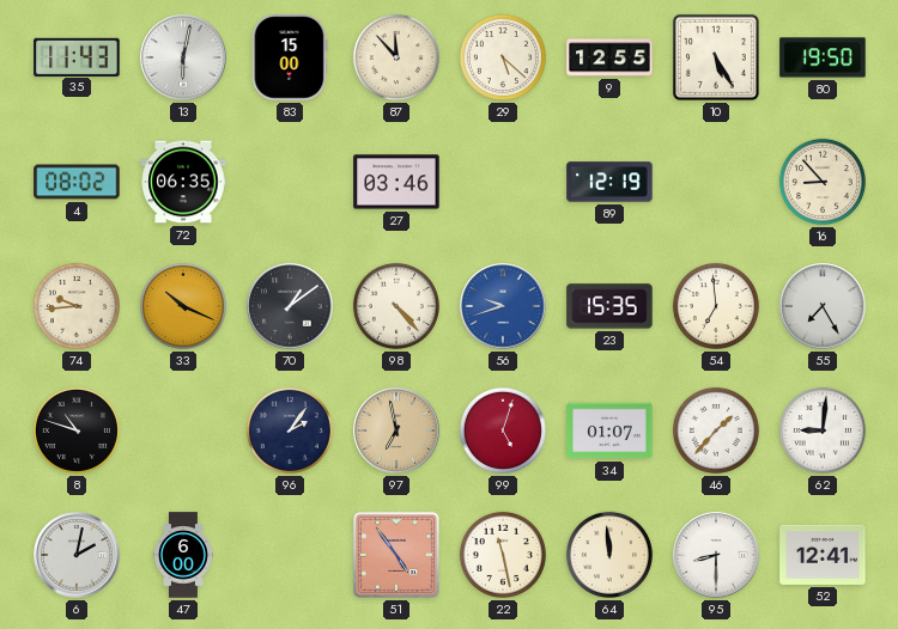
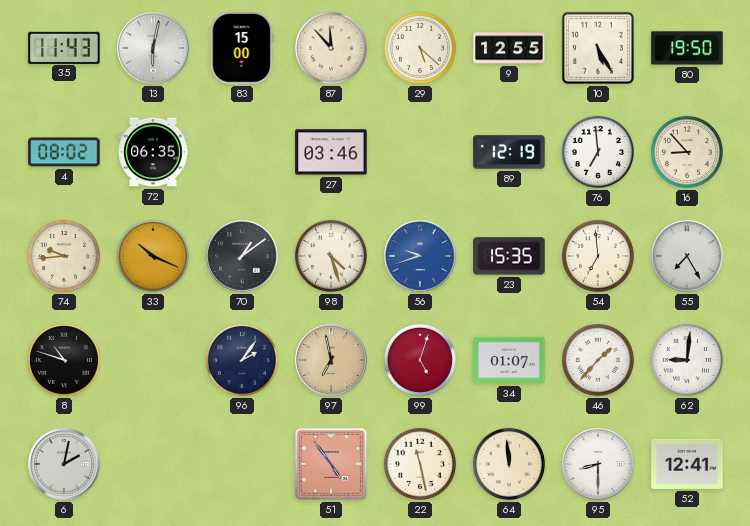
76: none -> 6:59
98: 4:23 -> 4:27
47: 6:00 -> none
